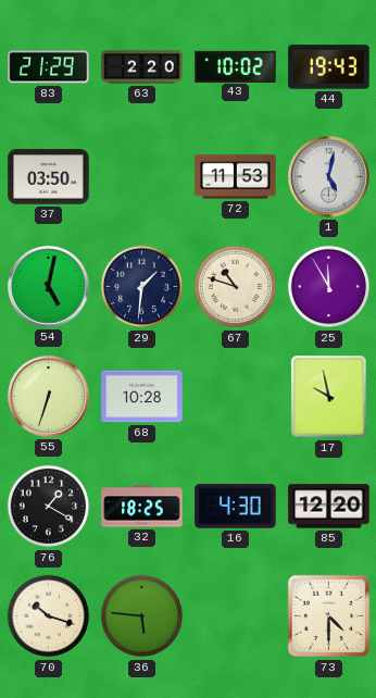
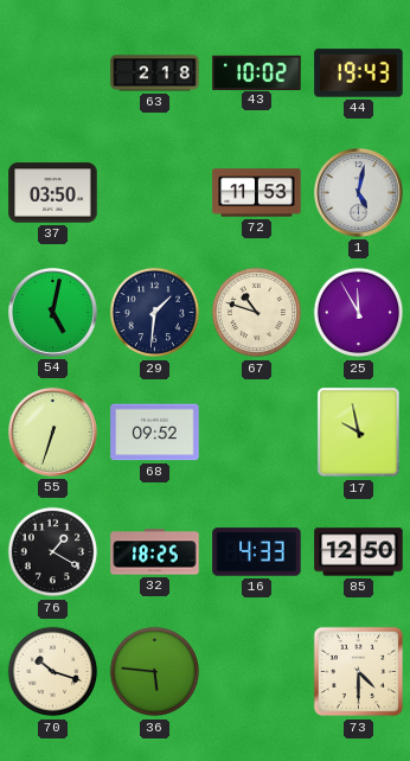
83: 21:29 -> none
63: 2:20 -> 2:18
68: 10:28 -> 09:52
16: 4:30 -> 4:33
85: 12:20 -> 12:50
